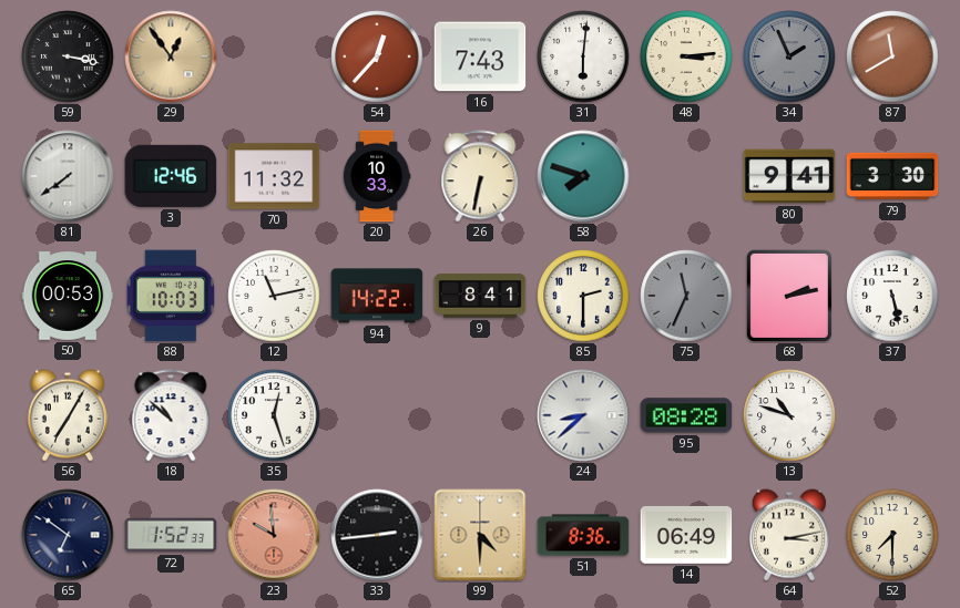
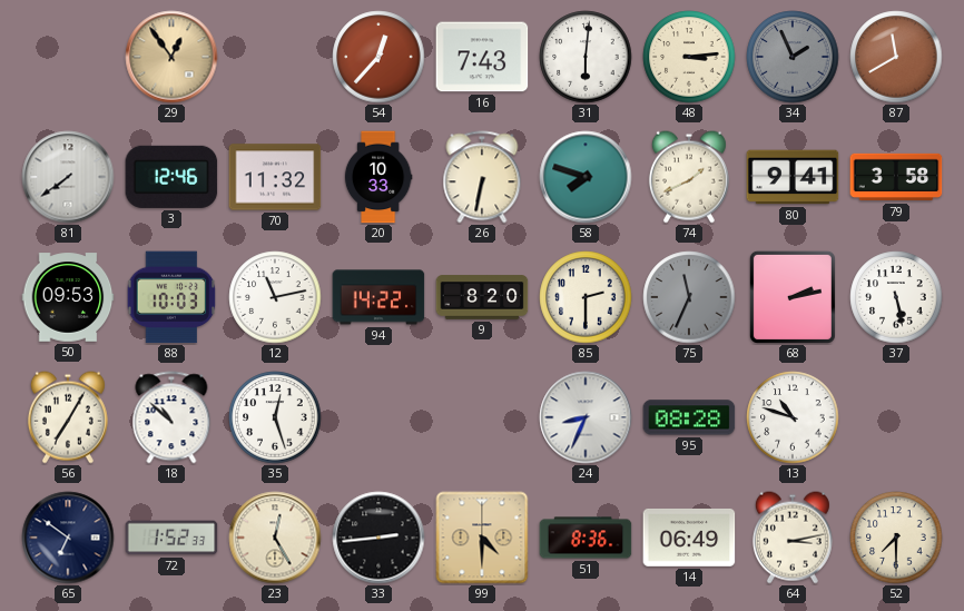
59: 3:17 -> none
74: none -> 1:41
79: 3:30 -> 3:58
50: 00:53 -> 09:53
9: 8:41 -> 8:20
24: 8:38 -> 8:34
23: 9:59 -> 12:25
23 dial: salmon -> cream
